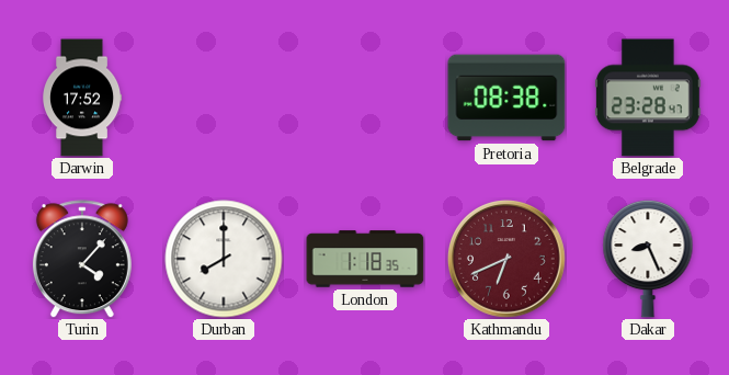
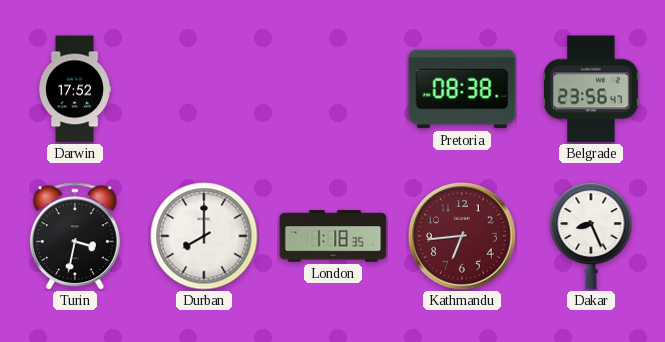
Belgrade: 23:28 -> 23:56
Turin: 4:07 -> 3:32
Kathmandu: 6:41 -> 6:44
